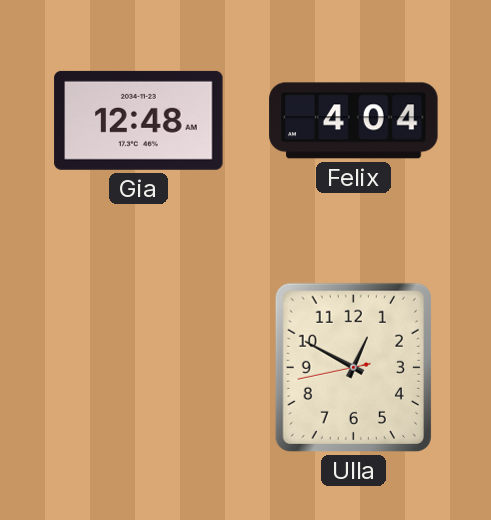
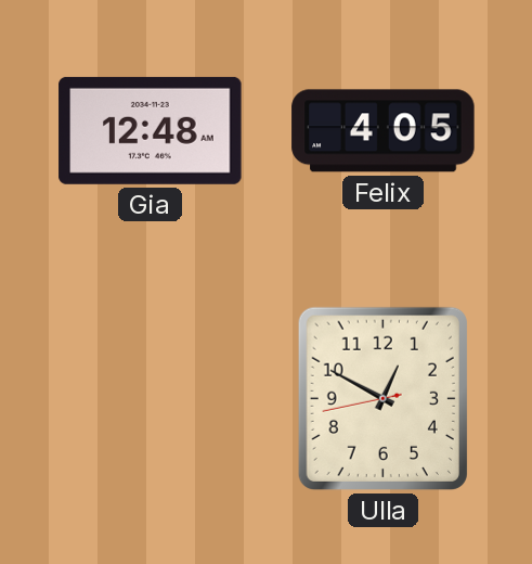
Felix: 4:04 -> 4:05
